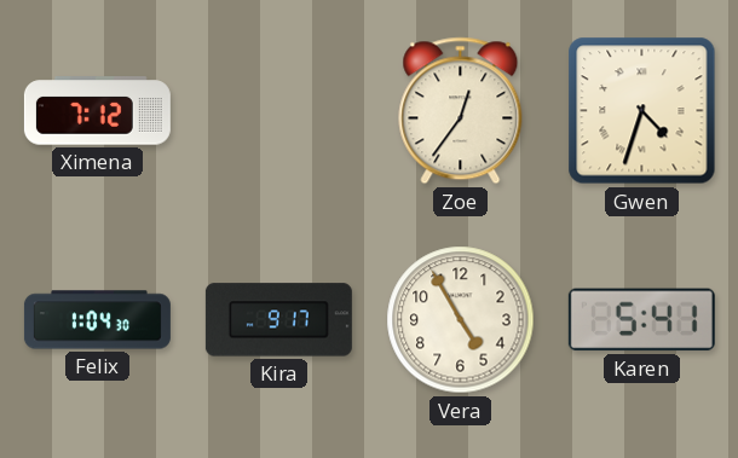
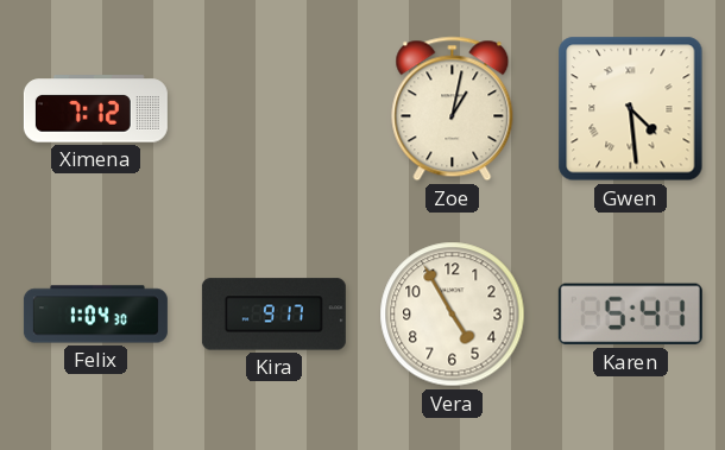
Zoe: 12:36 -> 1:02
Gwen: 4:33 -> 4:29
